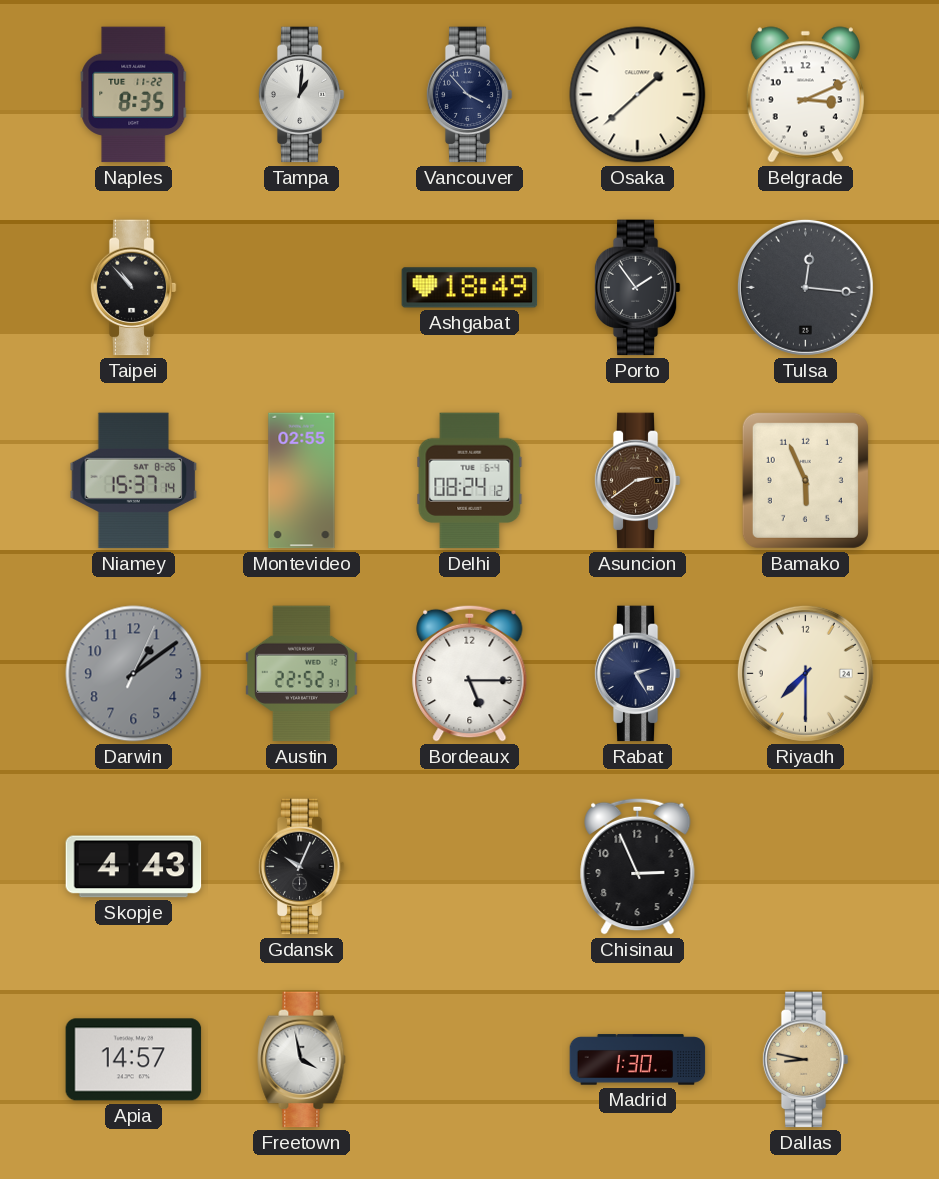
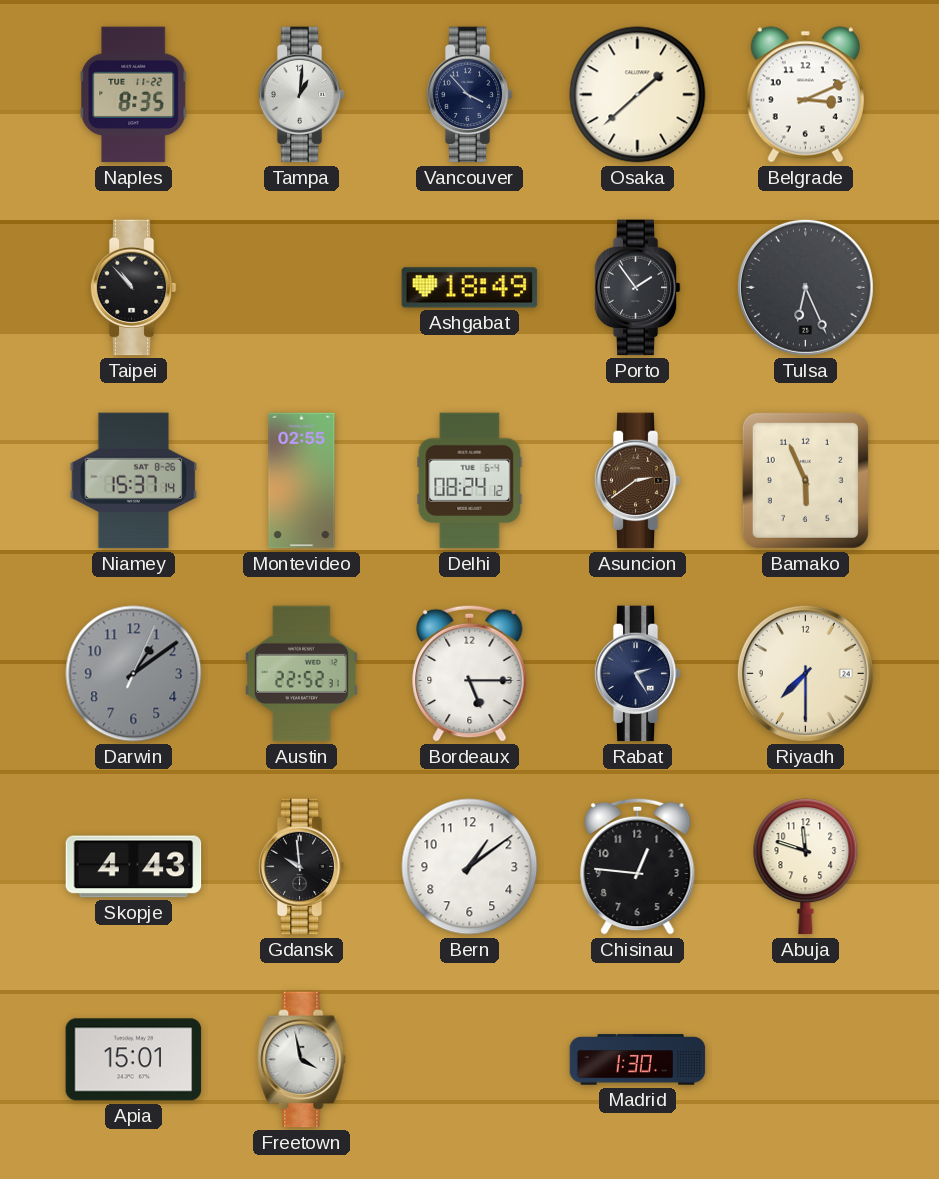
Tulsa: 12:16 -> 6:26
Gdansk: 10:04 -> 9:59
Bern: none -> 1:09
Chisinau: 2:56 -> 12:46
Abuja: none -> 11:48
Apia: 14:57 -> 15:01
Dallas: 8:47 -> none
